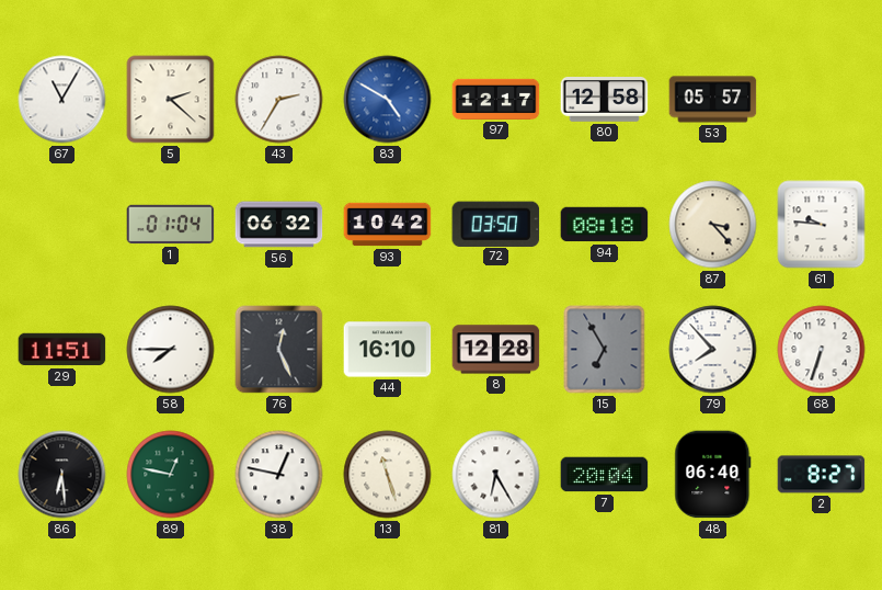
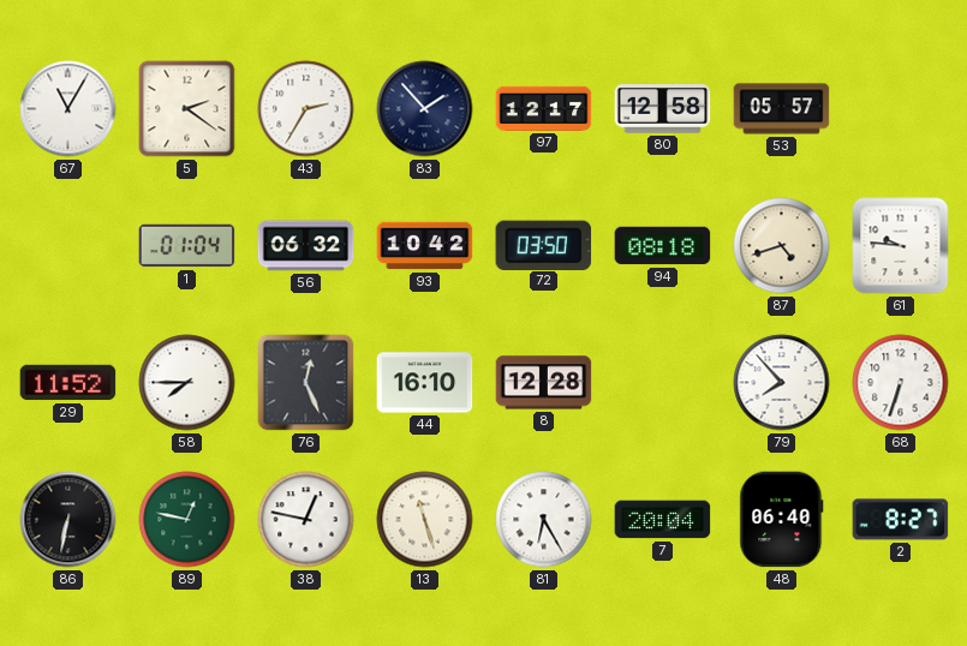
5: 2:22 -> 2:21
83: 4:50 -> 1:53
83 dial: blue -> navy
87: 3:23 -> 4:42
29: 11:51 -> 11:52
15: 6:55 -> none
86: 6:29 -> 6:32
